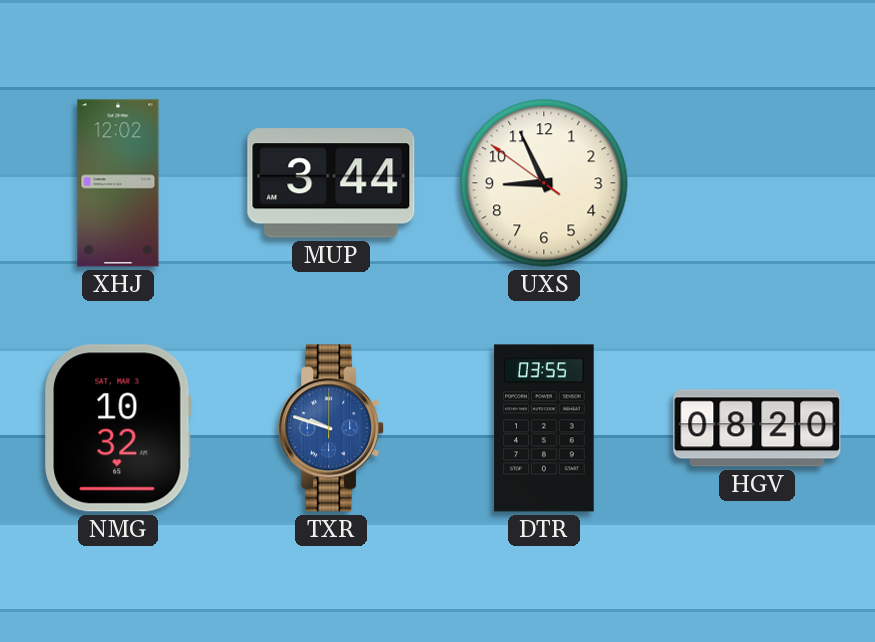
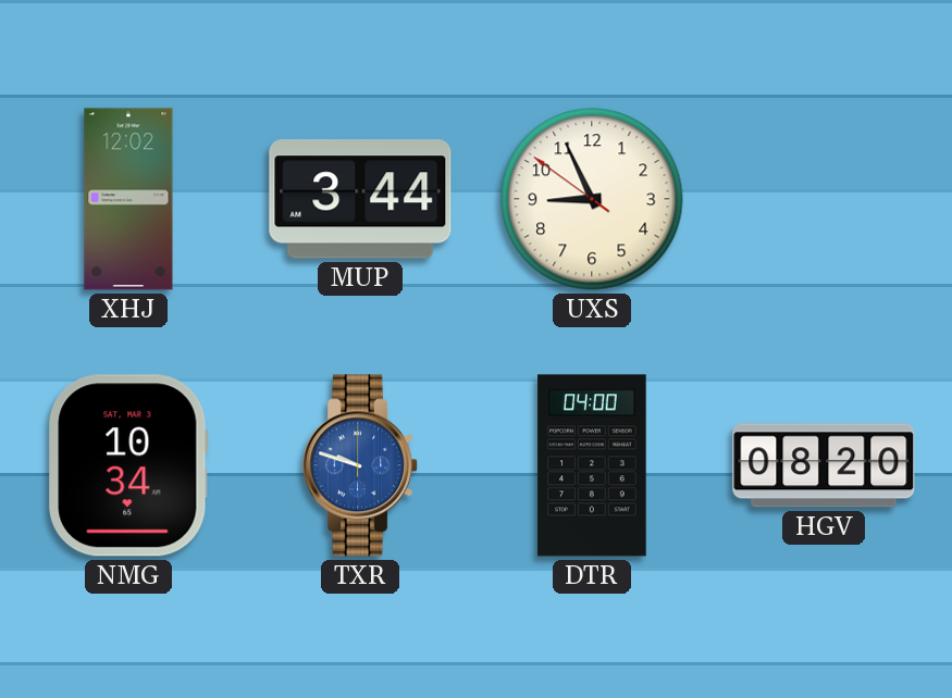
NMG: 10:32 -> 10:34
DTR: 03:55 -> 04:00
